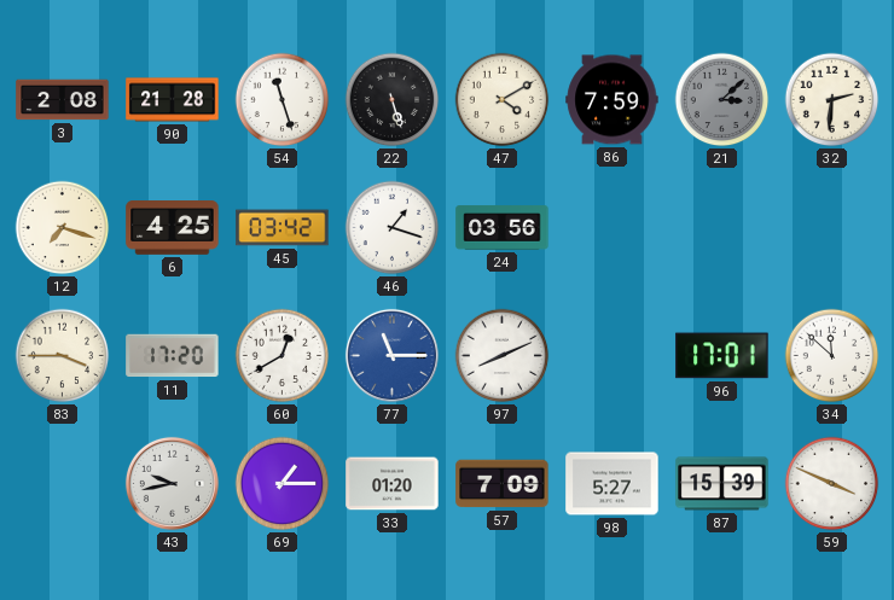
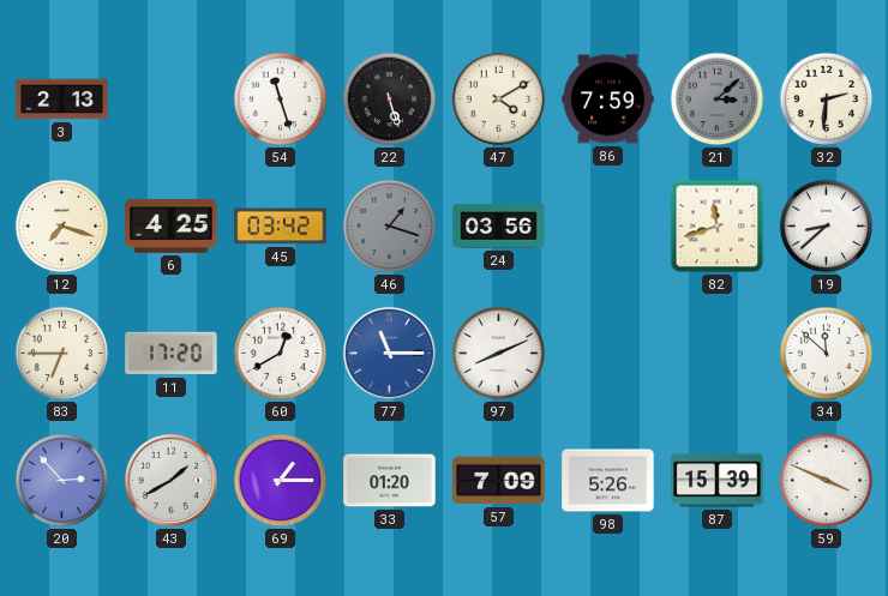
3: 2:08 -> 2:13
90: 21:28 -> none
46 dial: white -> grey
82: none -> 11:42
19: none -> 8:38
83: 3:45 -> 6:45
96: 17:01 -> none
20: none -> 2:53
43: 9:43 -> 1:40
98: 5:27 -> 5:26
